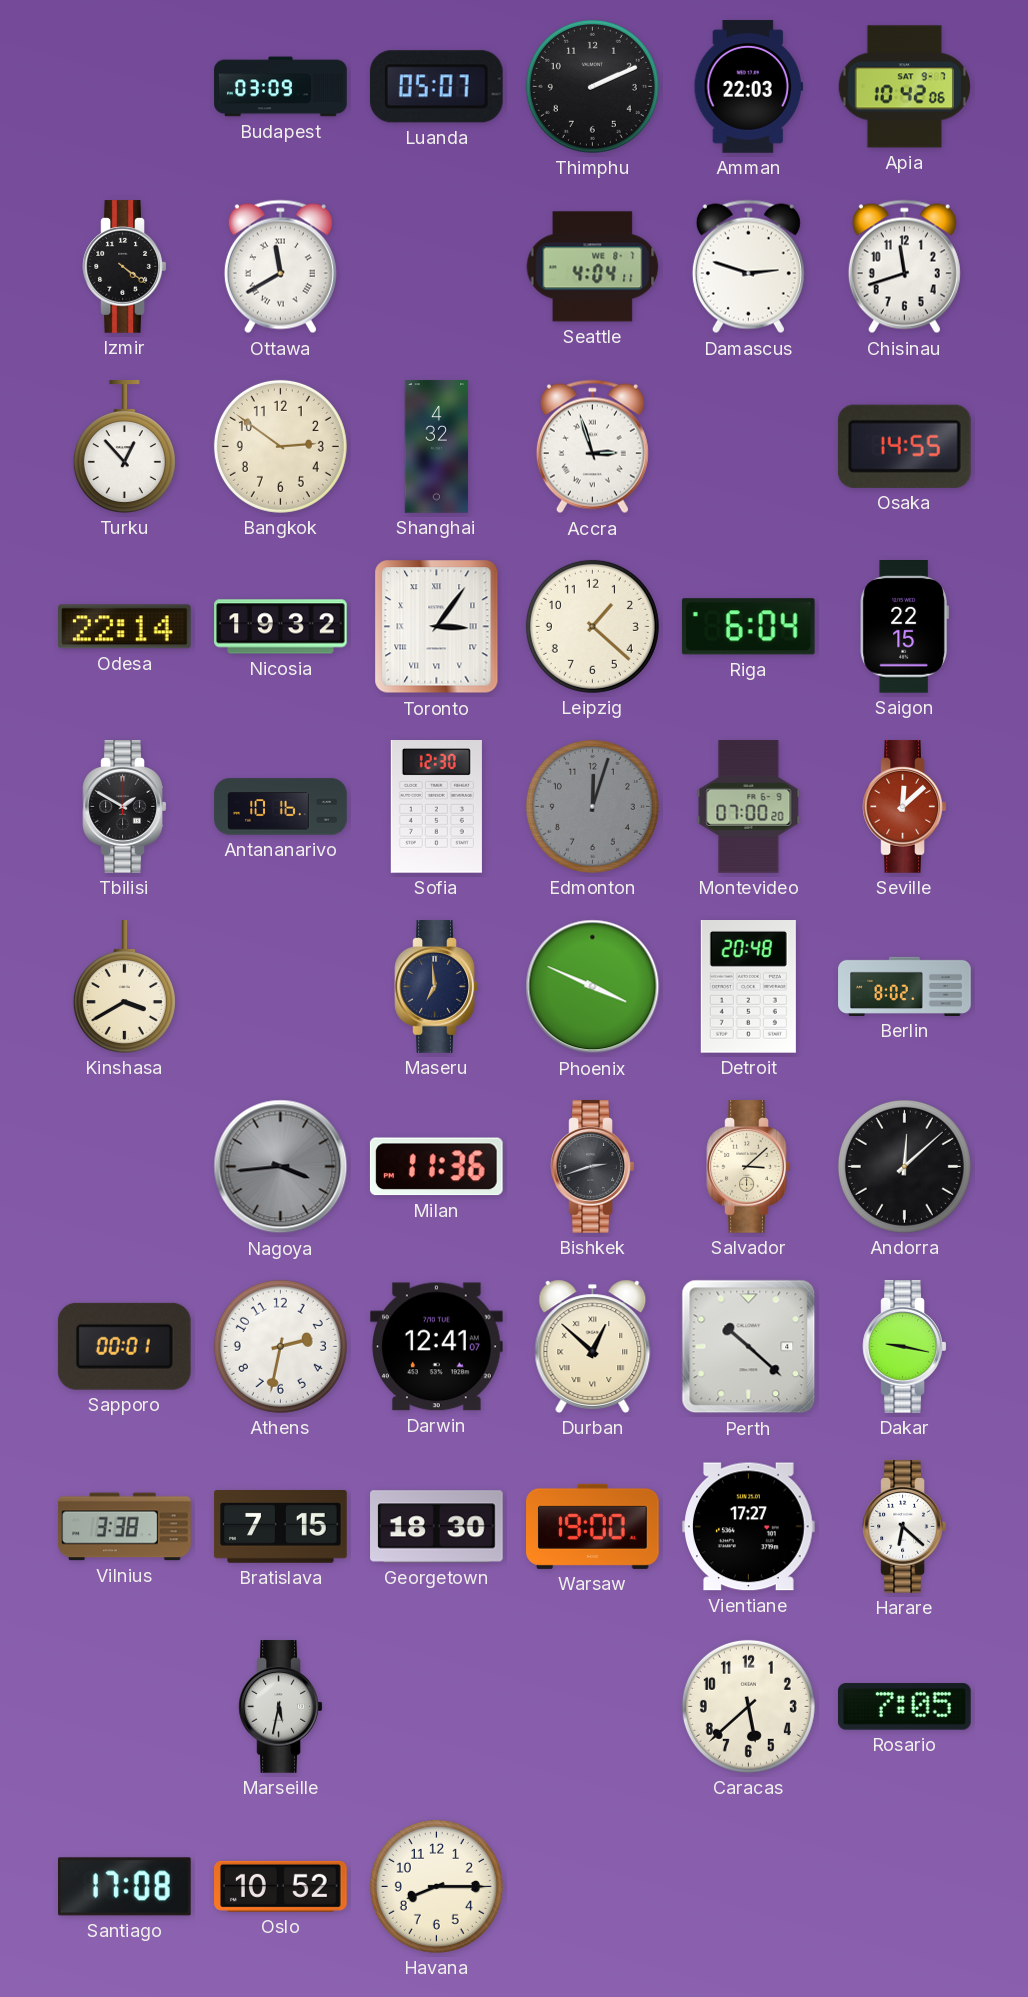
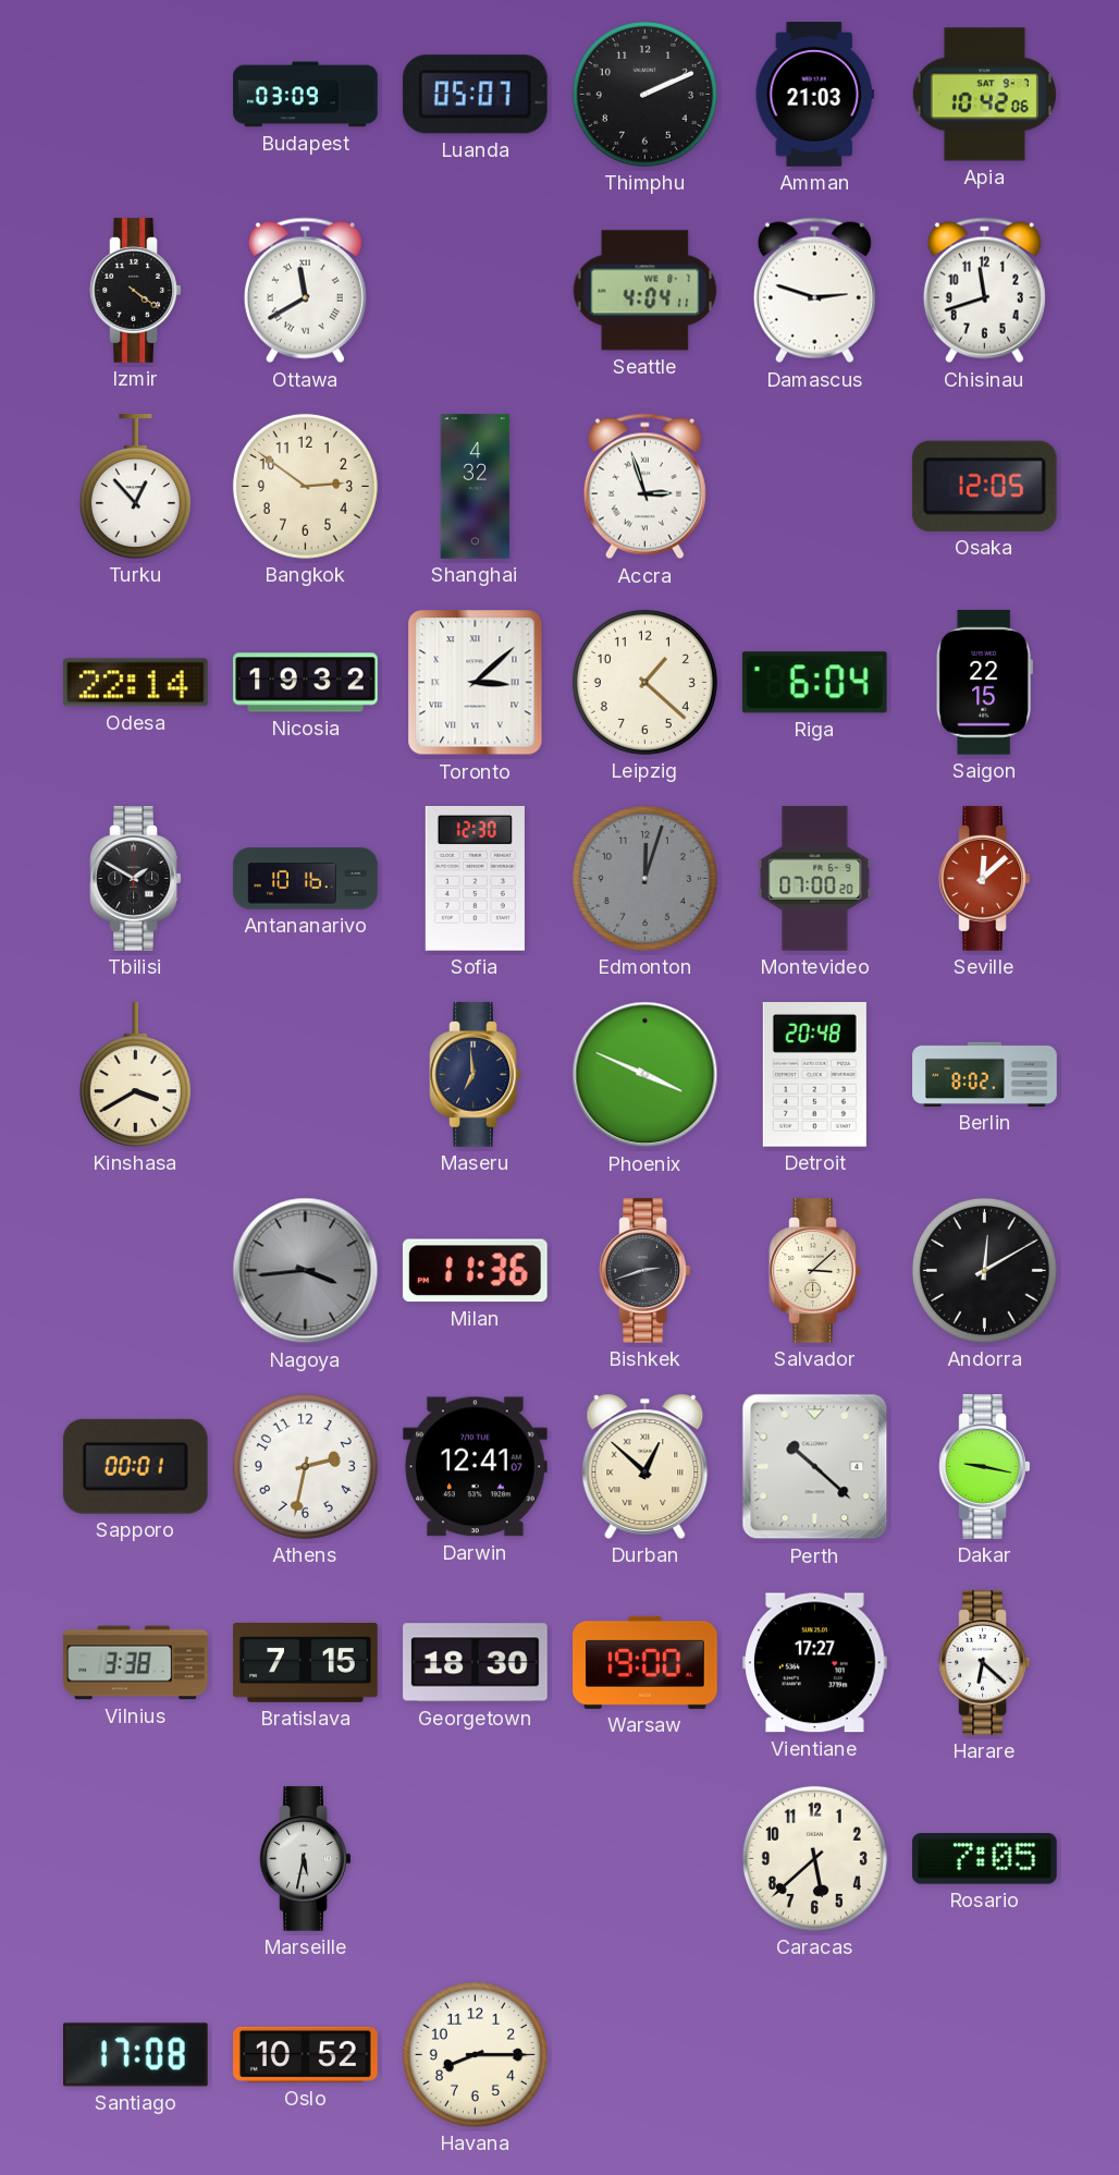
Amman: 22:03 -> 21:03
Osaka: 14:55 -> 12:05
Toronto: 3:06 -> 3:08
Andorra: 12:08 -> 12:10
